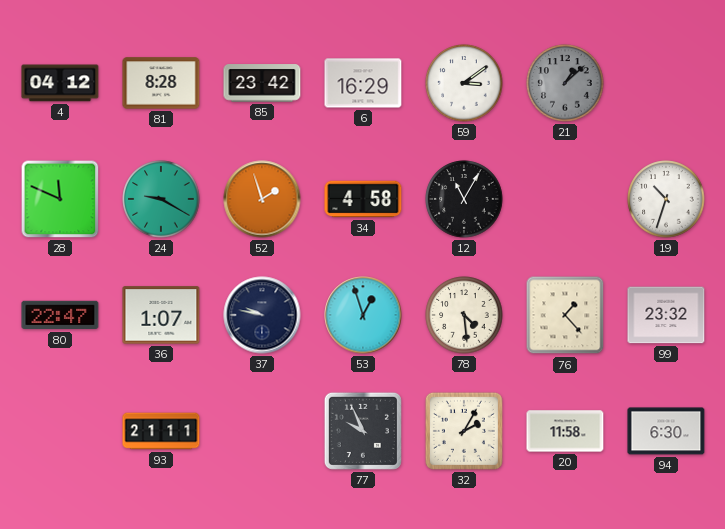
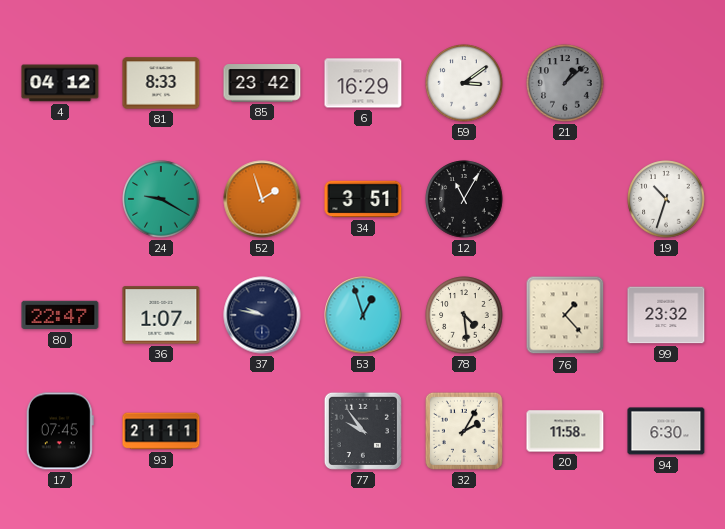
81: 8:28 -> 8:33
28: 11:49 -> none
34: 4:58 -> 3:51
17: none -> 07:45
77: 9:56 -> 9:54
